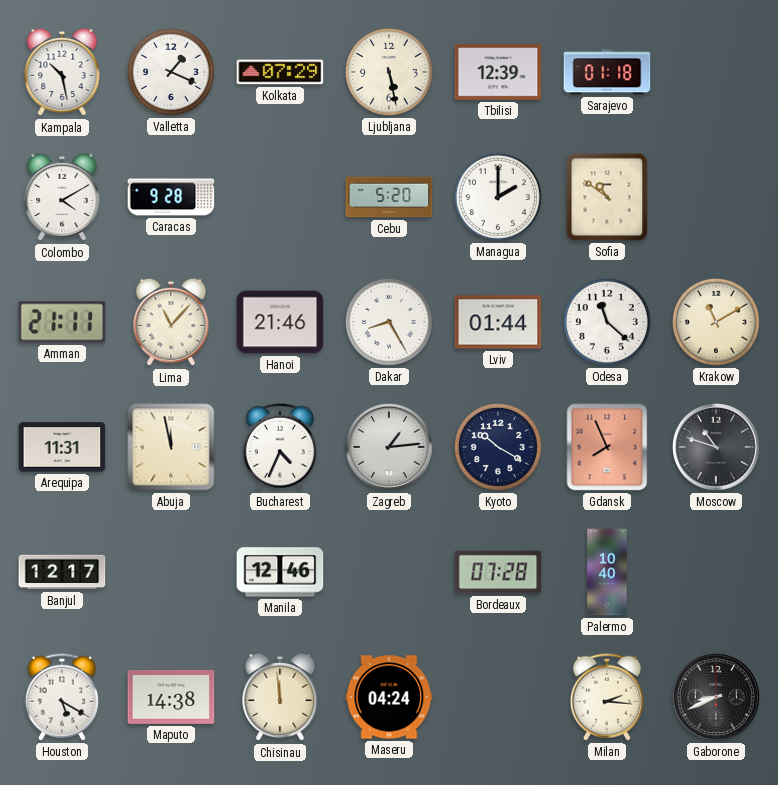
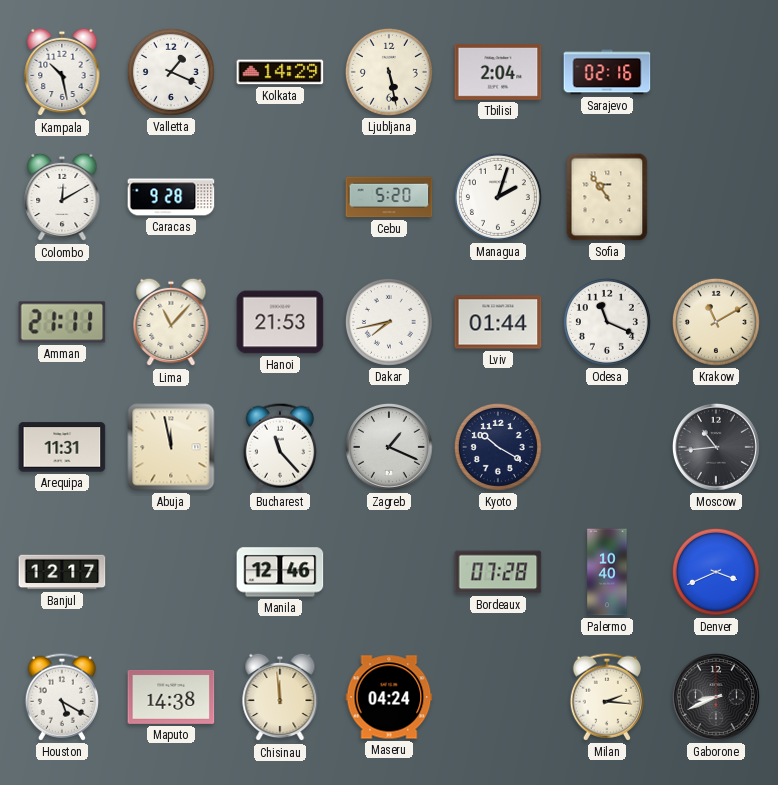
Kolkata: 07:29 -> 14:29
Tbilisi: 12:39 -> 2:04
Sarajevo: 01:18 -> 02:16
Colombo: 4:10 -> 12:10
Managua: 2:00 -> 2:03
Sofia: 10:51 -> 10:54
Hanoi: 21:46 -> 21:53
Dakar: 8:25 -> 7:43
Odesa: 11:22 -> 11:19
Bucharest: 4:34 -> 11:23
Zagreb: 1:14 -> 1:19
Gdansk: 7:56 -> none
Moscow: 10:48 -> 10:44
Denver: none -> 3:41
